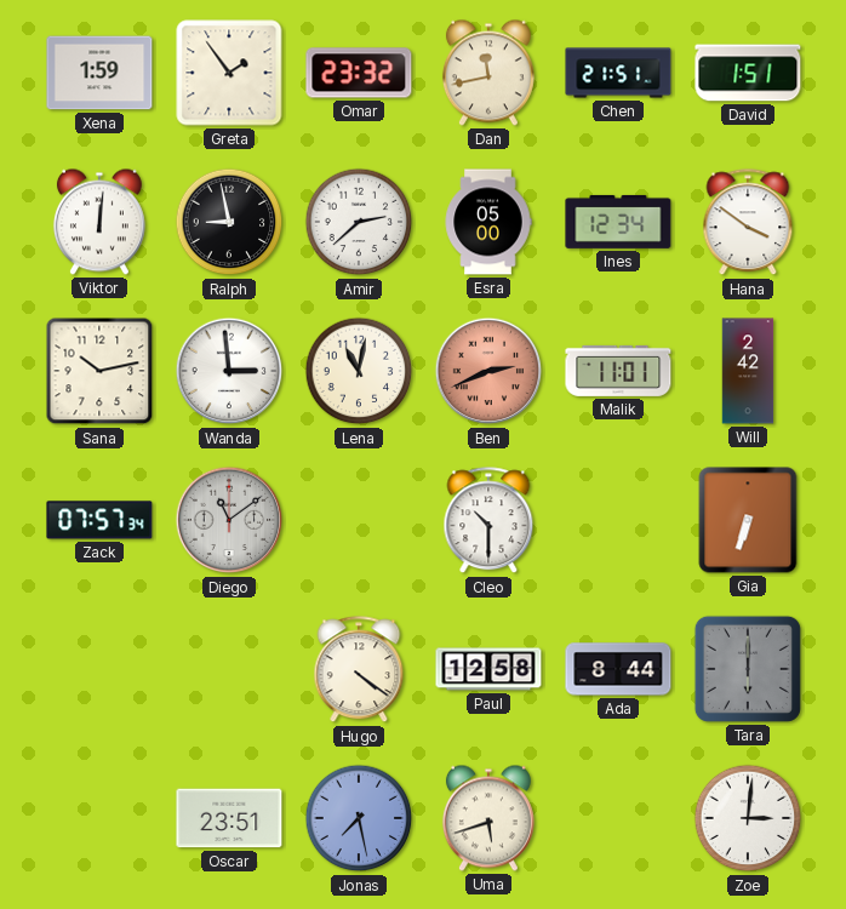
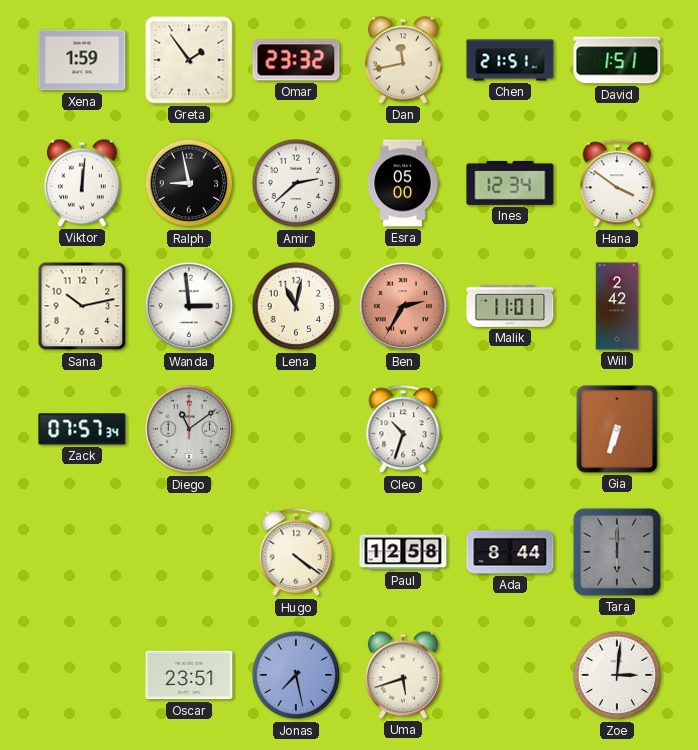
Ben: 2:41 -> 2:35
Cleo: 10:30 -> 10:33
